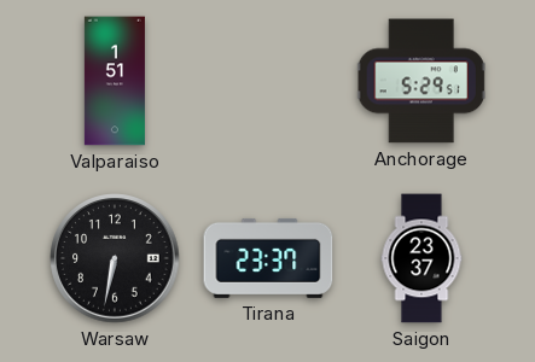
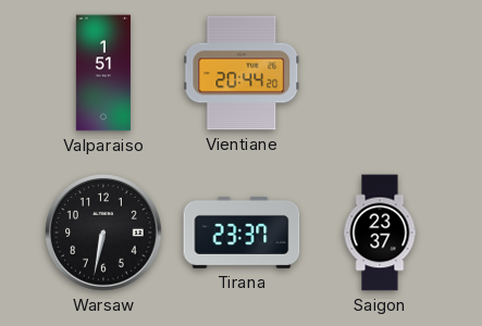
Vientiane: none -> 20:44
Anchorage: 5:29 -> none
